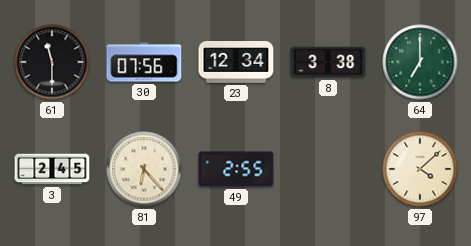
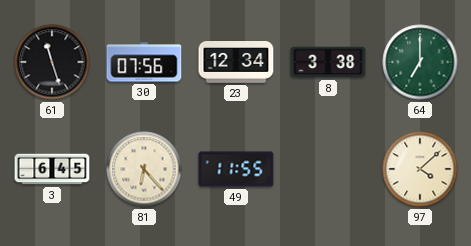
61: 11:30 -> 11:27
3: 2:45 -> 6:45
49: 2:55 -> 11:55
